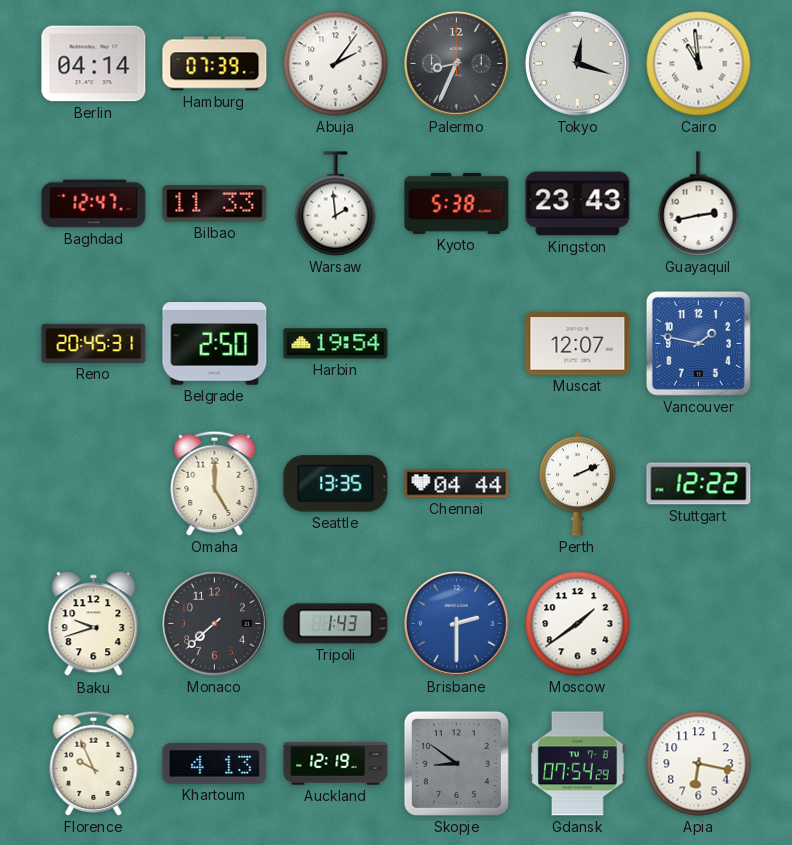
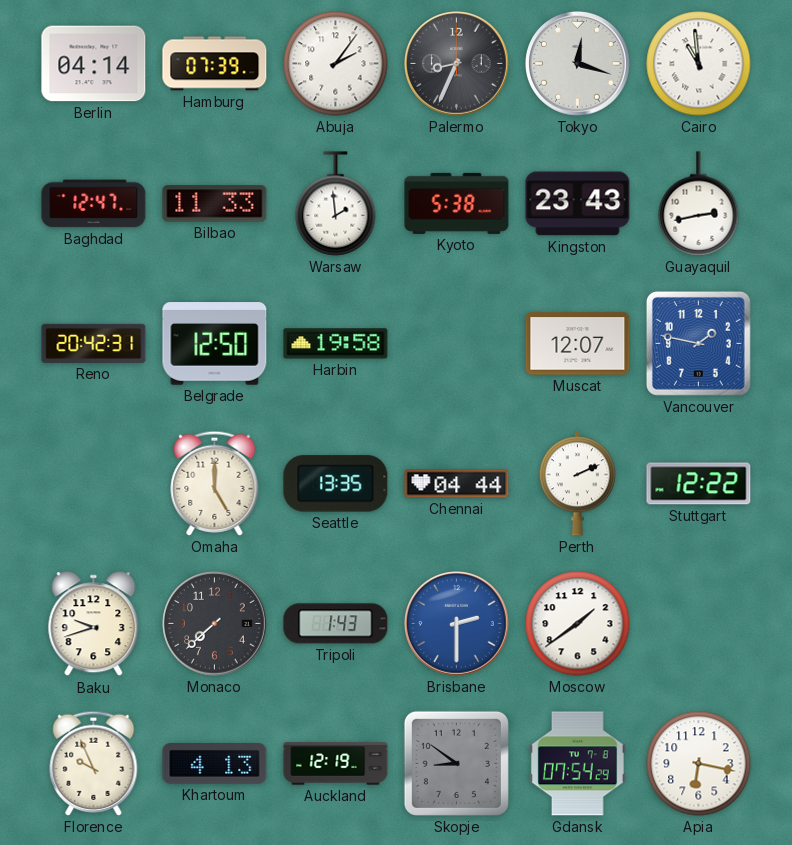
Reno: 20:45 -> 20:42
Belgrade: 2:50 -> 12:50
Harbin: 19:54 -> 19:58
